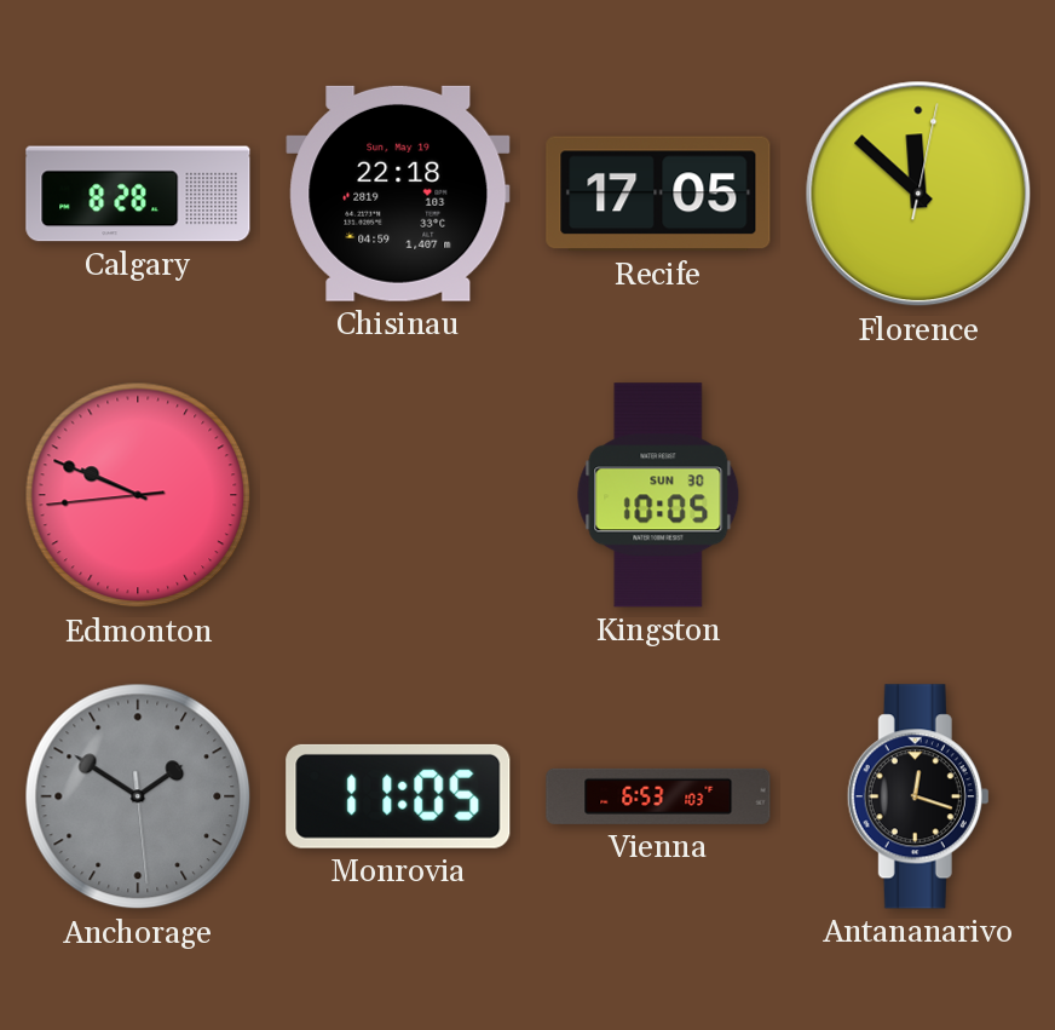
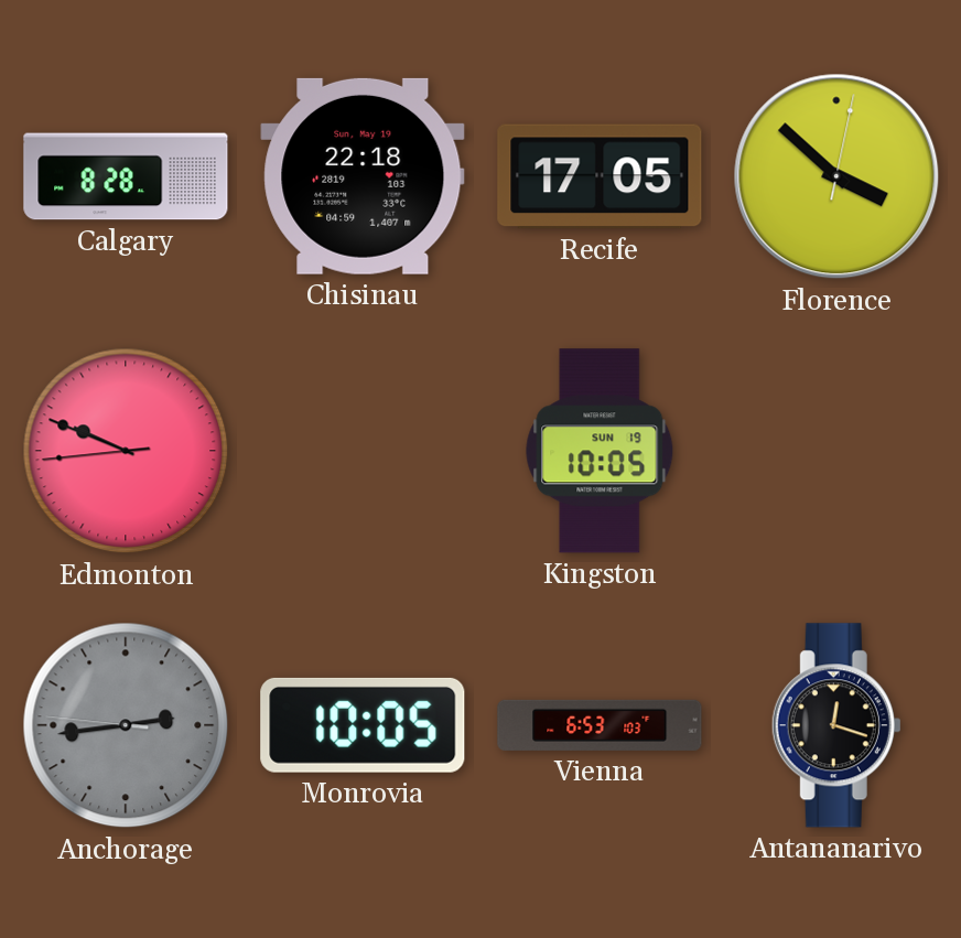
Florence: 11:52 -> 3:52
Kingston date: SUN 30 -> SUN 19
Anchorage: 1:50 -> 2:43
Monrovia: 11:05 -> 10:05
